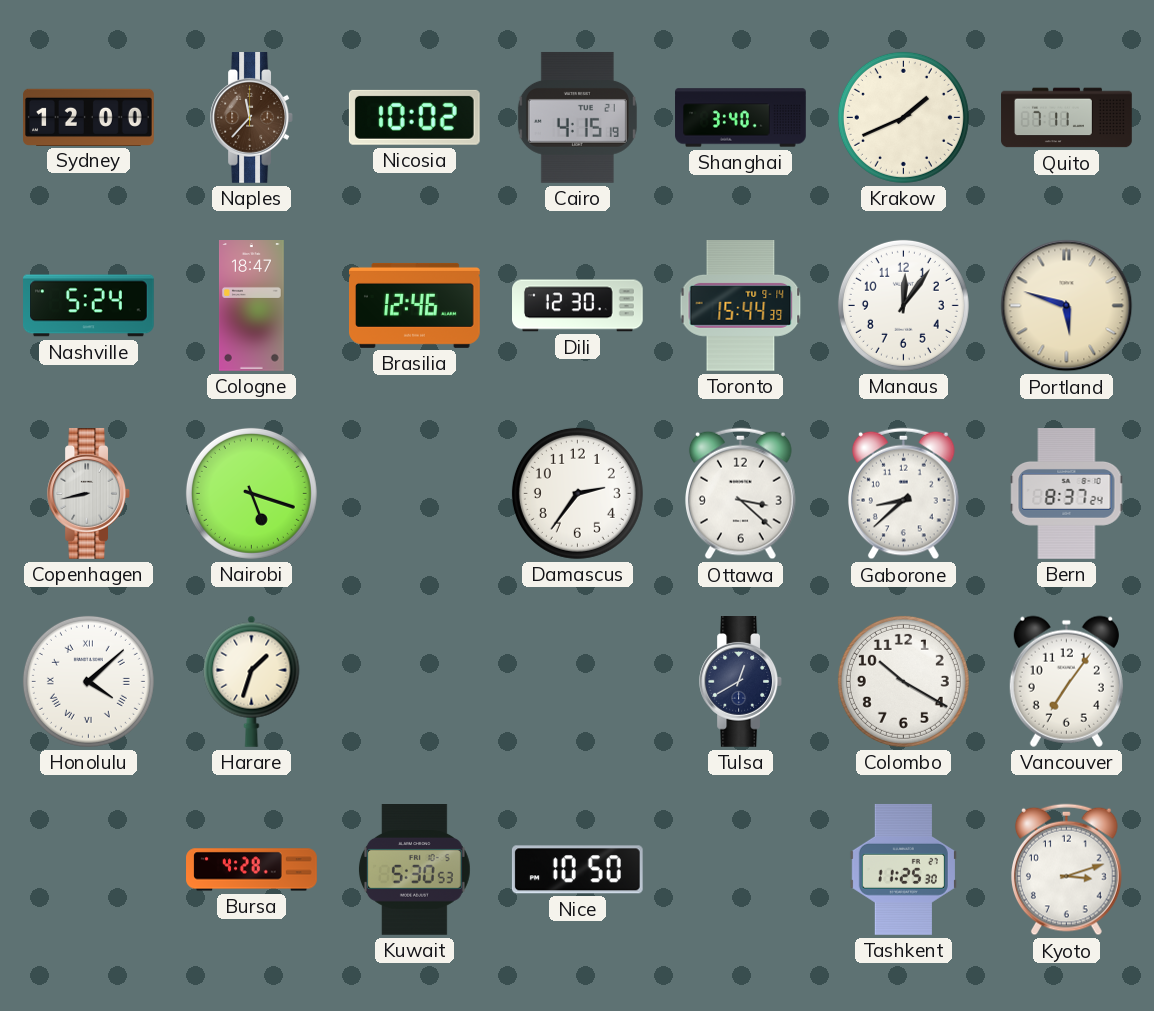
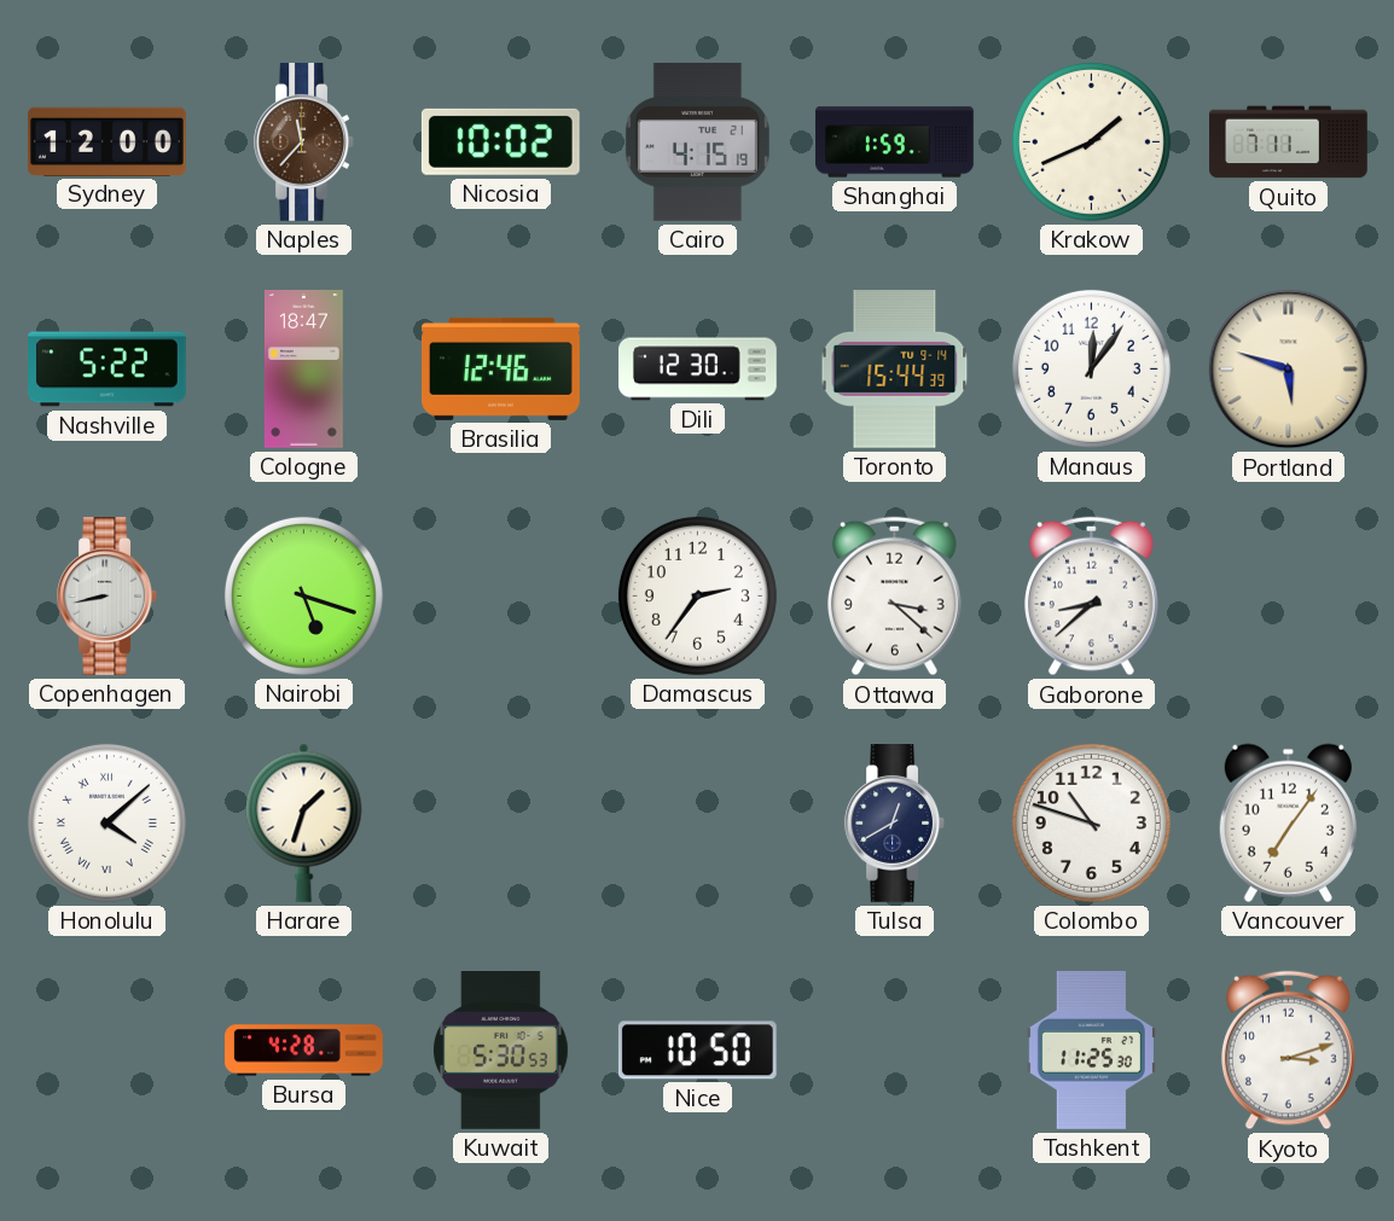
Shanghai: 3:40 -> 1:59
Nashville: 5:24 -> 5:22
Bern: 8:37 -> none
Colombo: 10:20 -> 10:48
